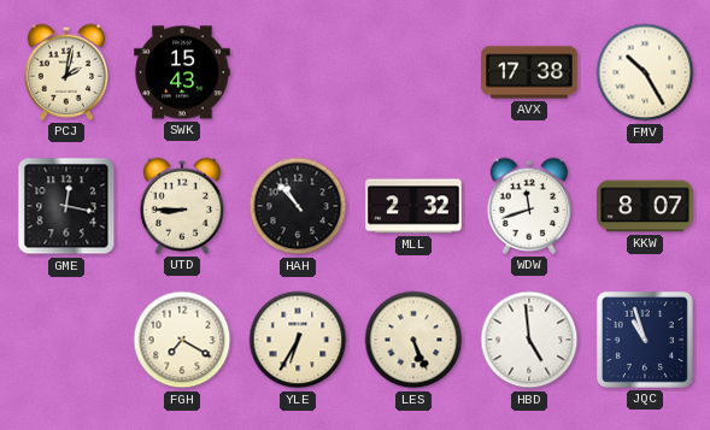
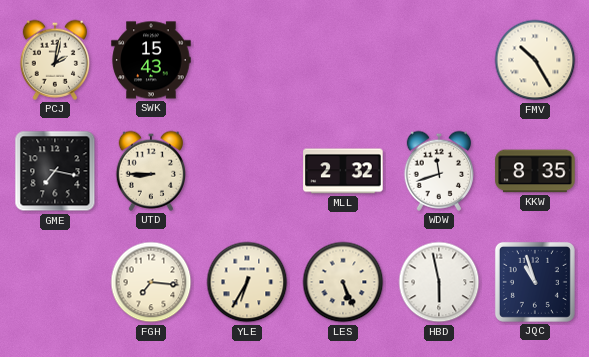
AVX: 17:38 -> none
GME: 12:17 -> 7:17
HAH: 10:53 -> none
KKW: 8:07 -> 8:35
FGH: 7:20 -> 7:16
HBD: 4:59 -> 5:58
